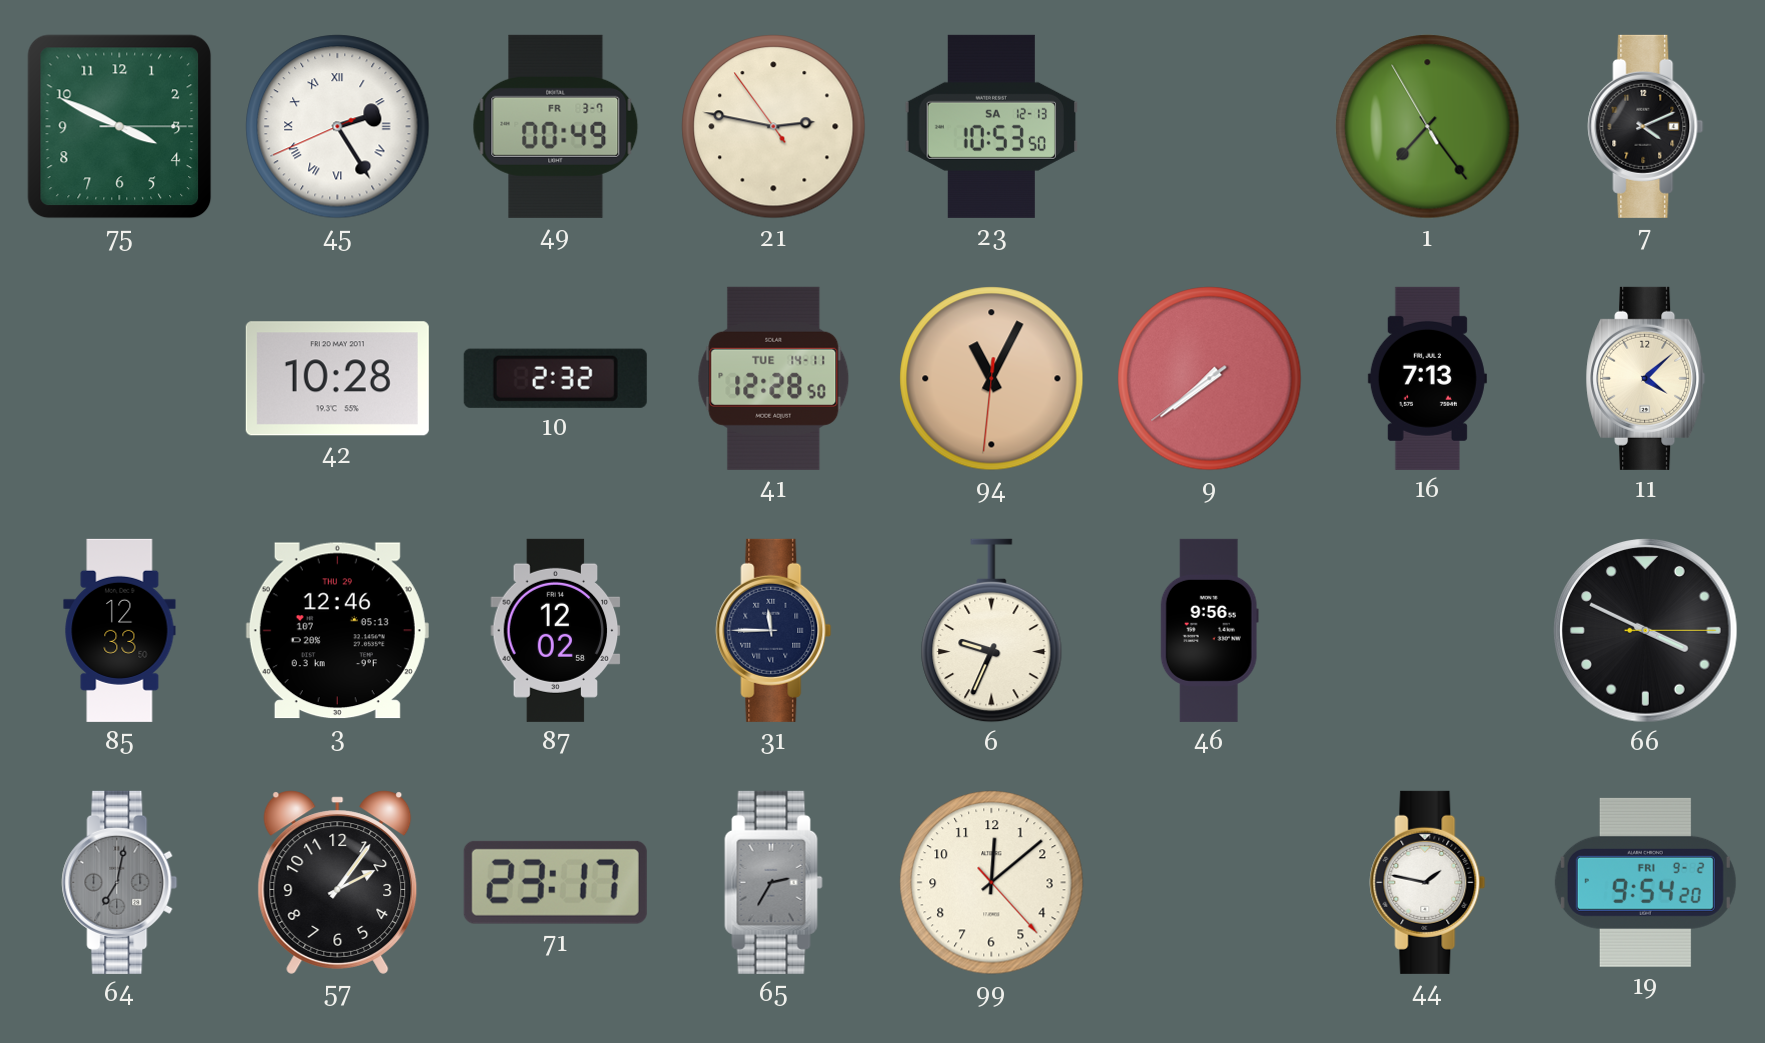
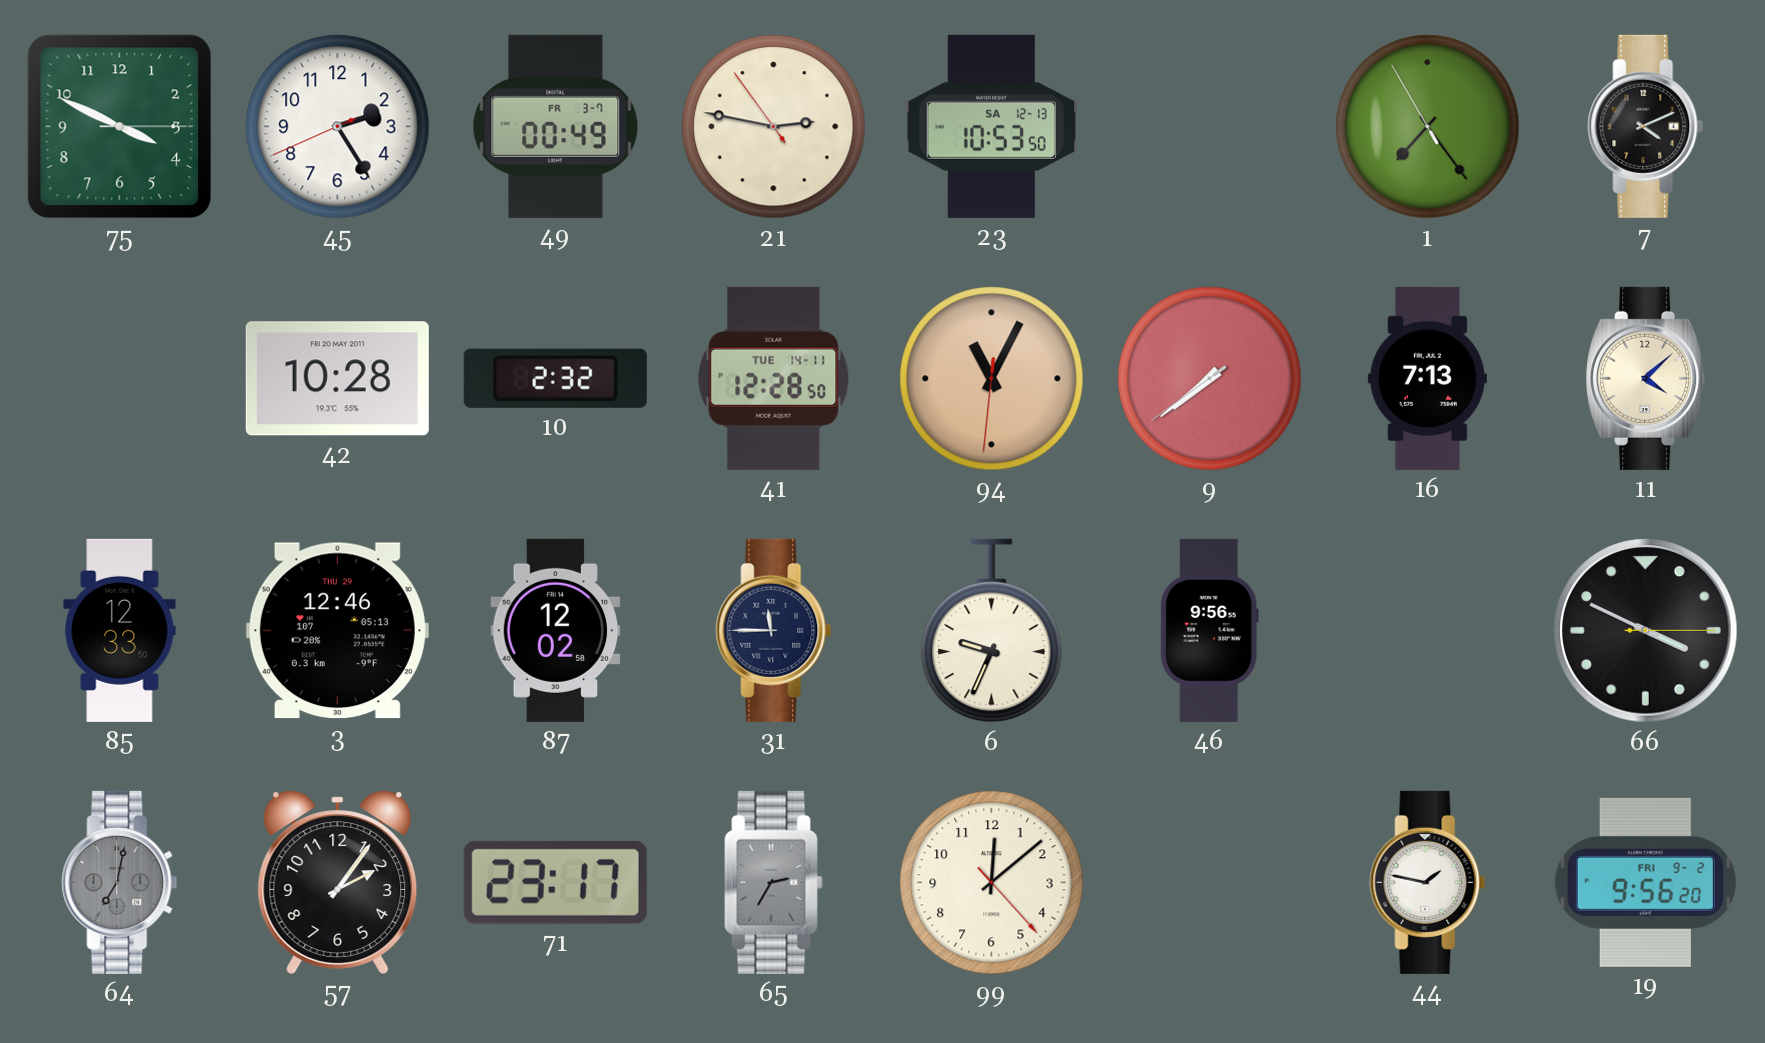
45 numerals: Roman -> Arabic
19: 9:54 -> 9:56
